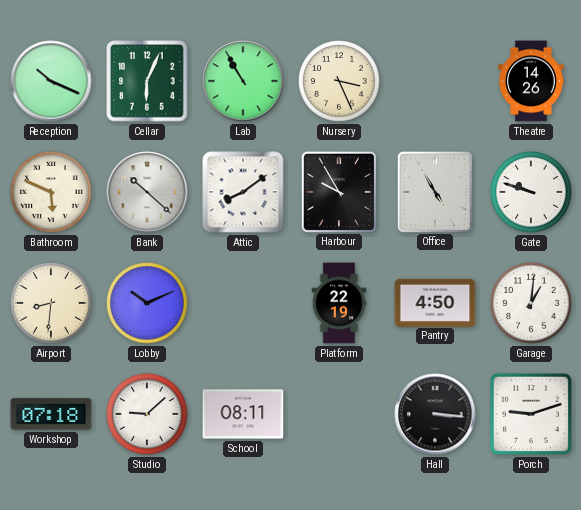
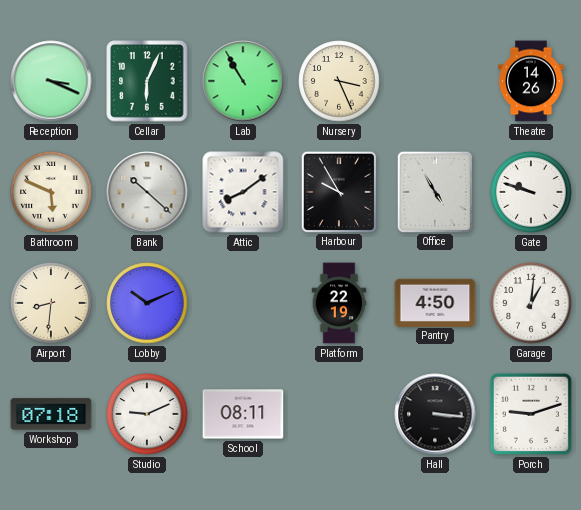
Reception: 10:19 -> 3:19
Studio: 9:08 -> 9:11
